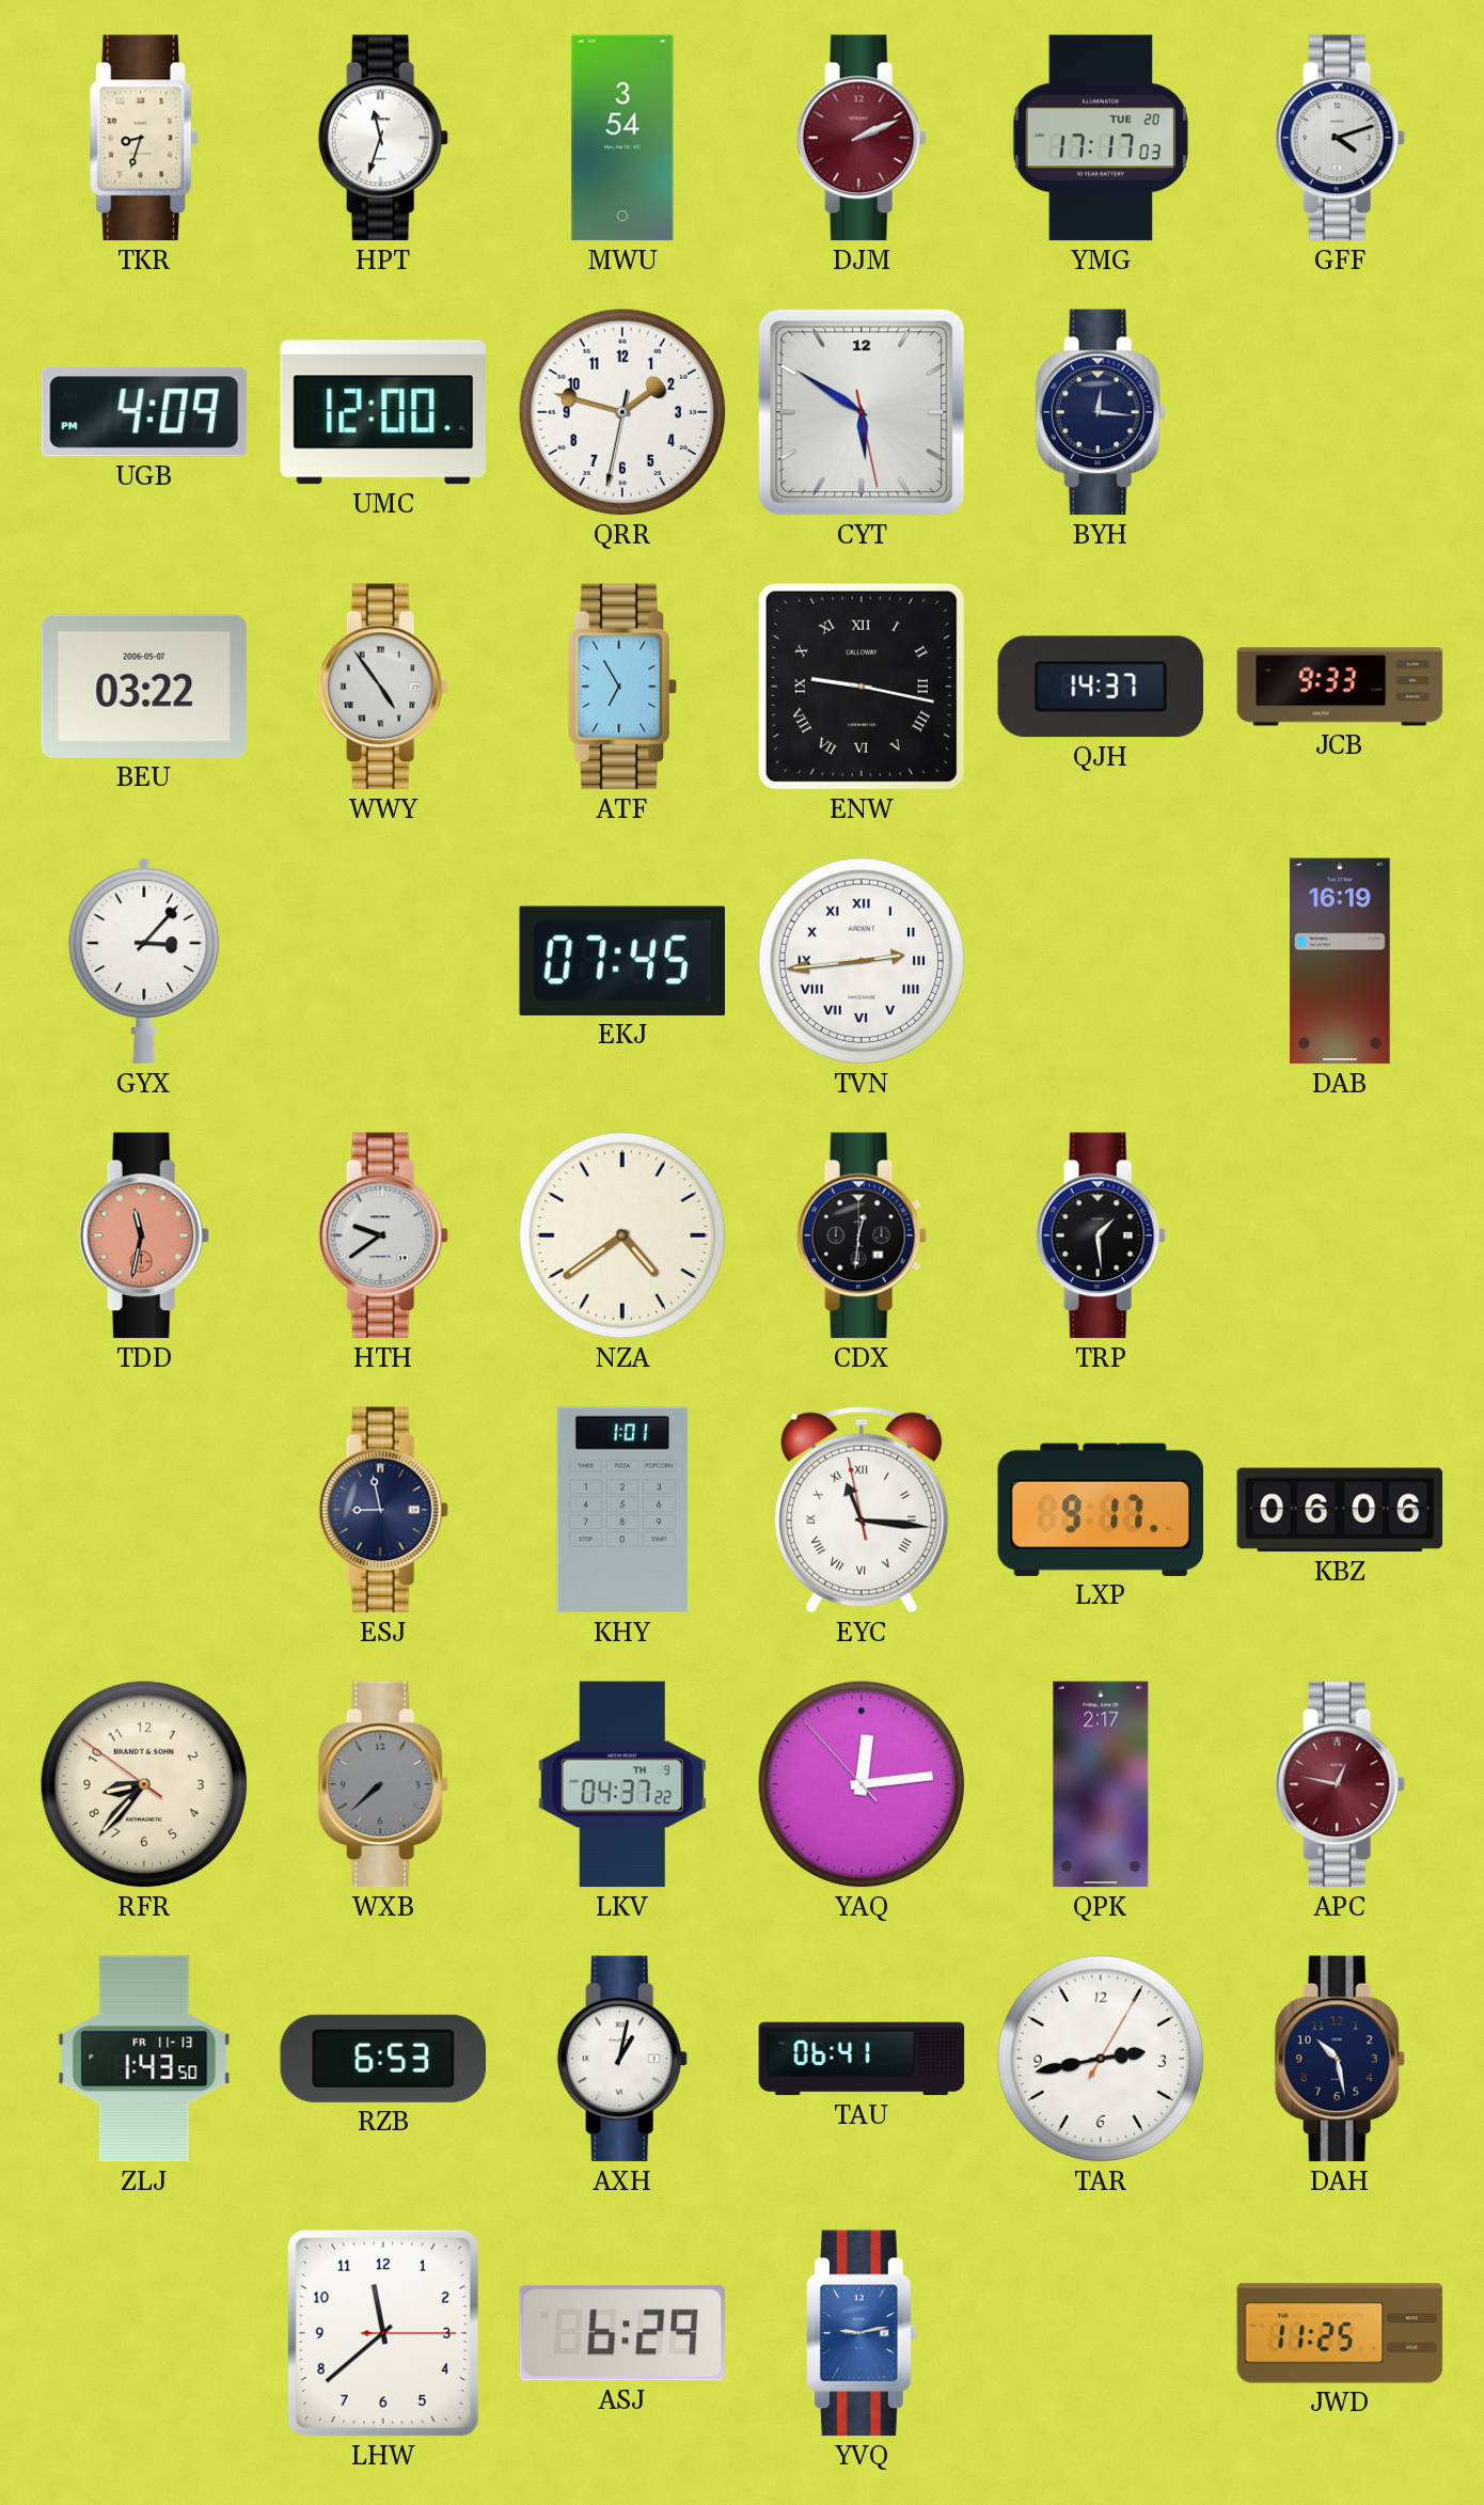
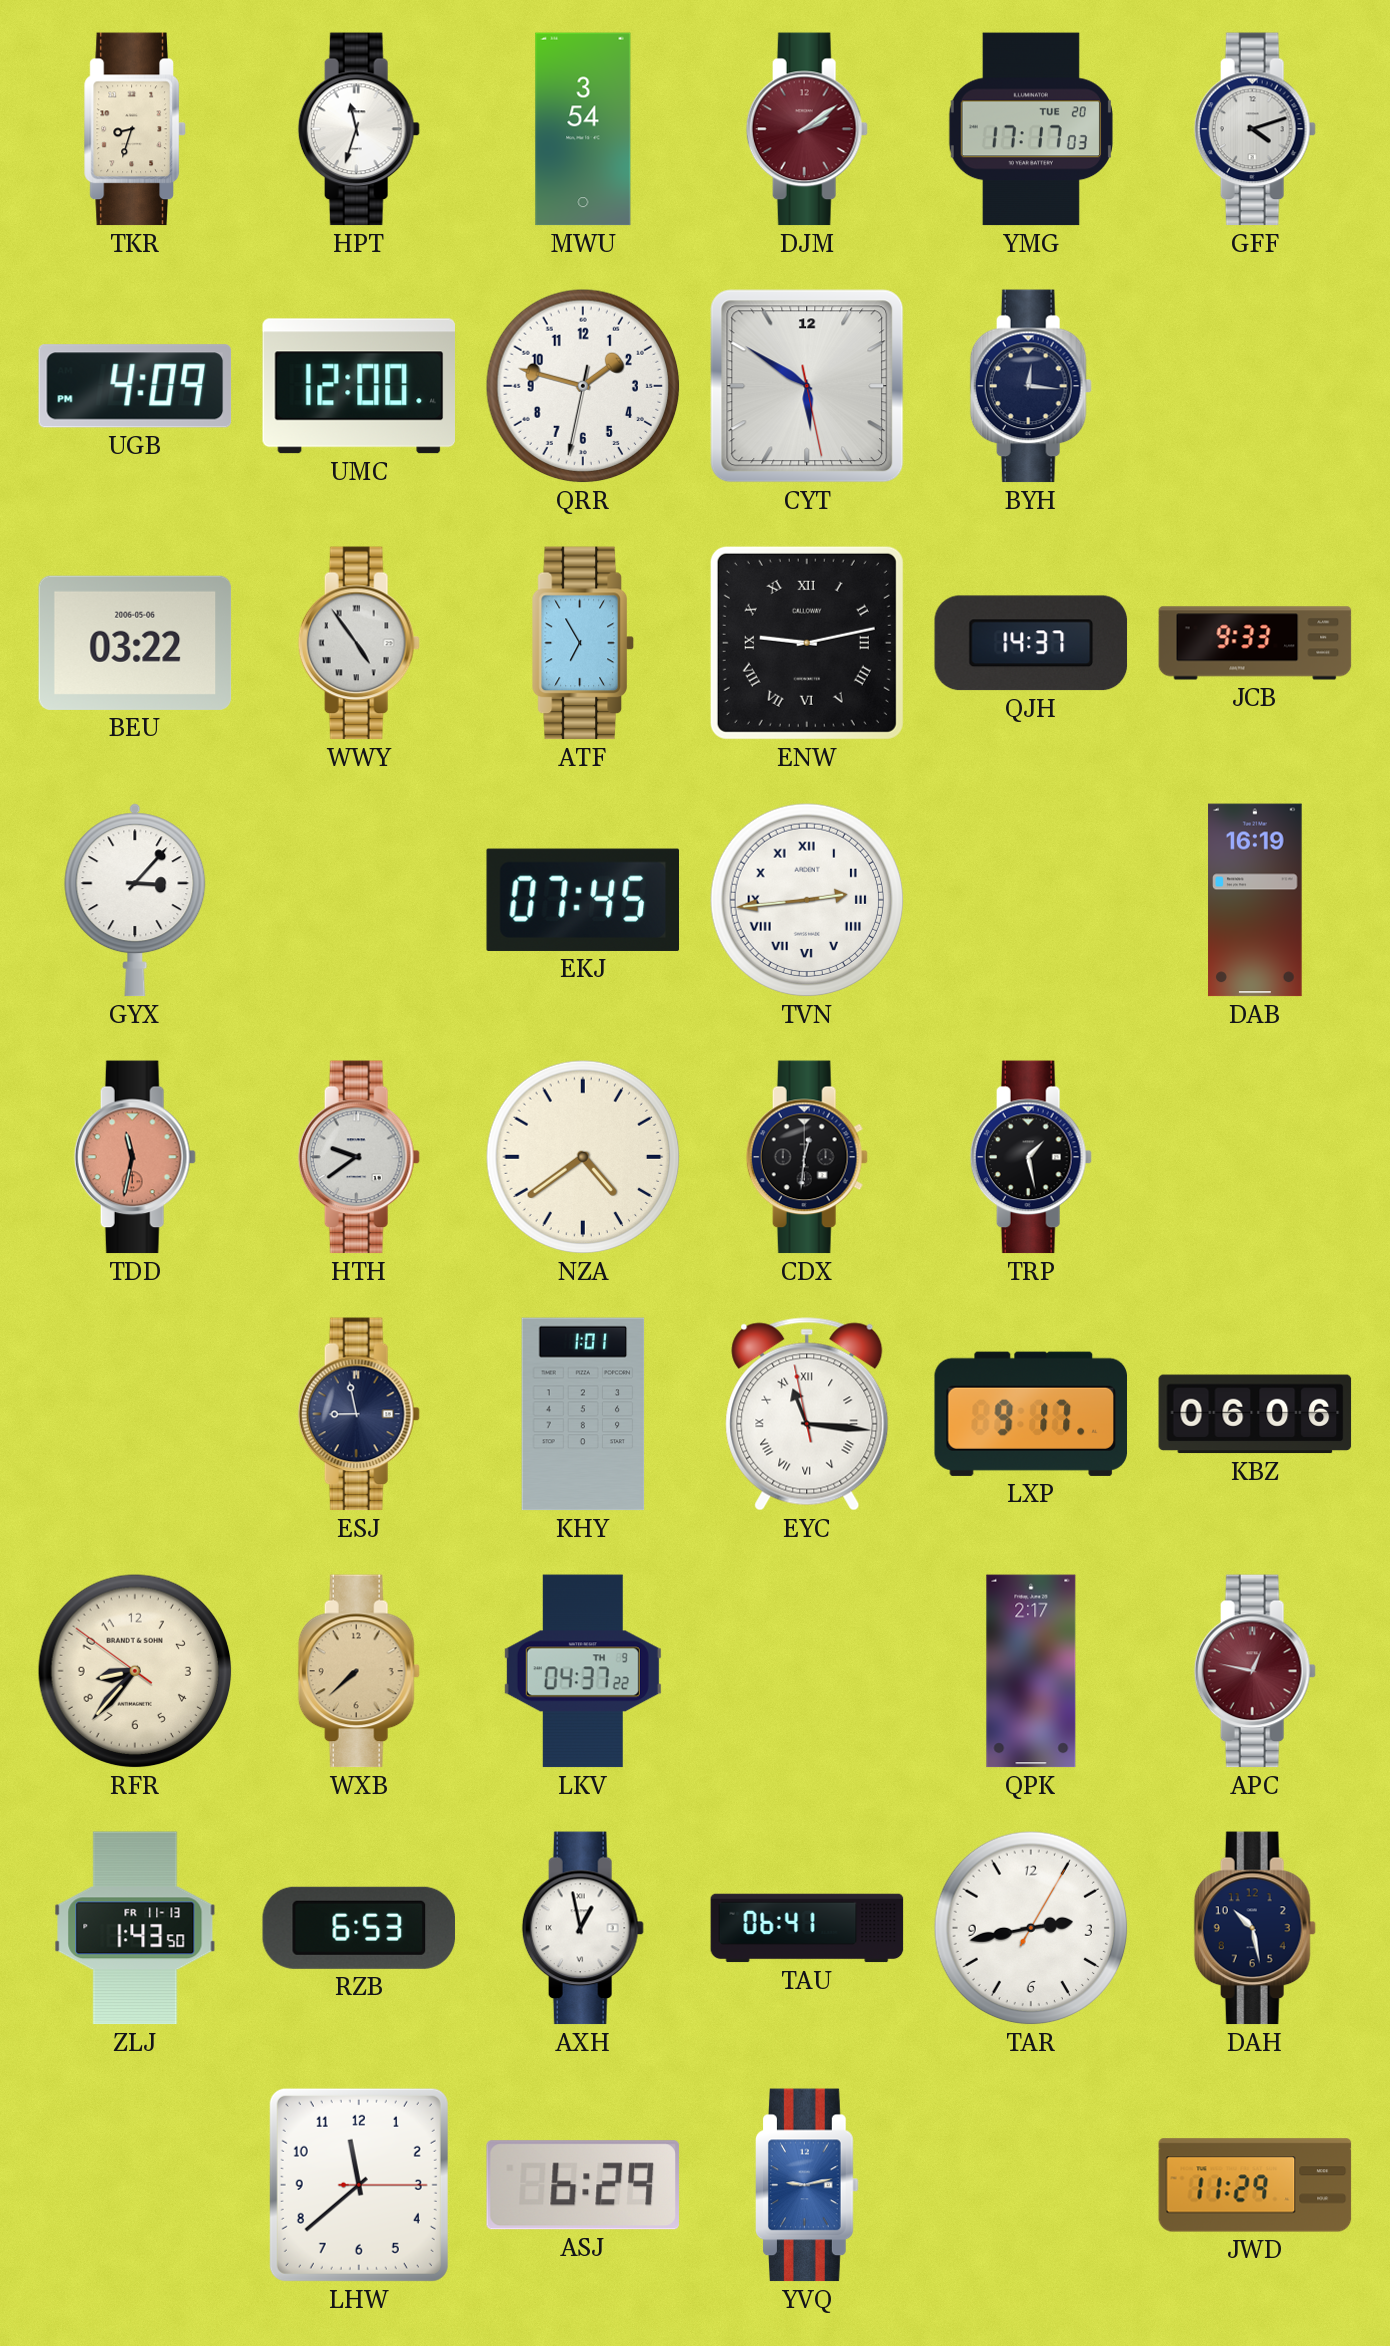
DJM: 2:11 -> 2:09
BEU date: 2006-05-07 -> 2006-05-06
ENW: 9:17 -> 9:13
TRP: 1:29 -> 1:28
WXB dial: grey -> champagne
YAQ: 12:13 -> none
AXH: 1:02 -> 12:58
JWD: 11:25 -> 11:29
